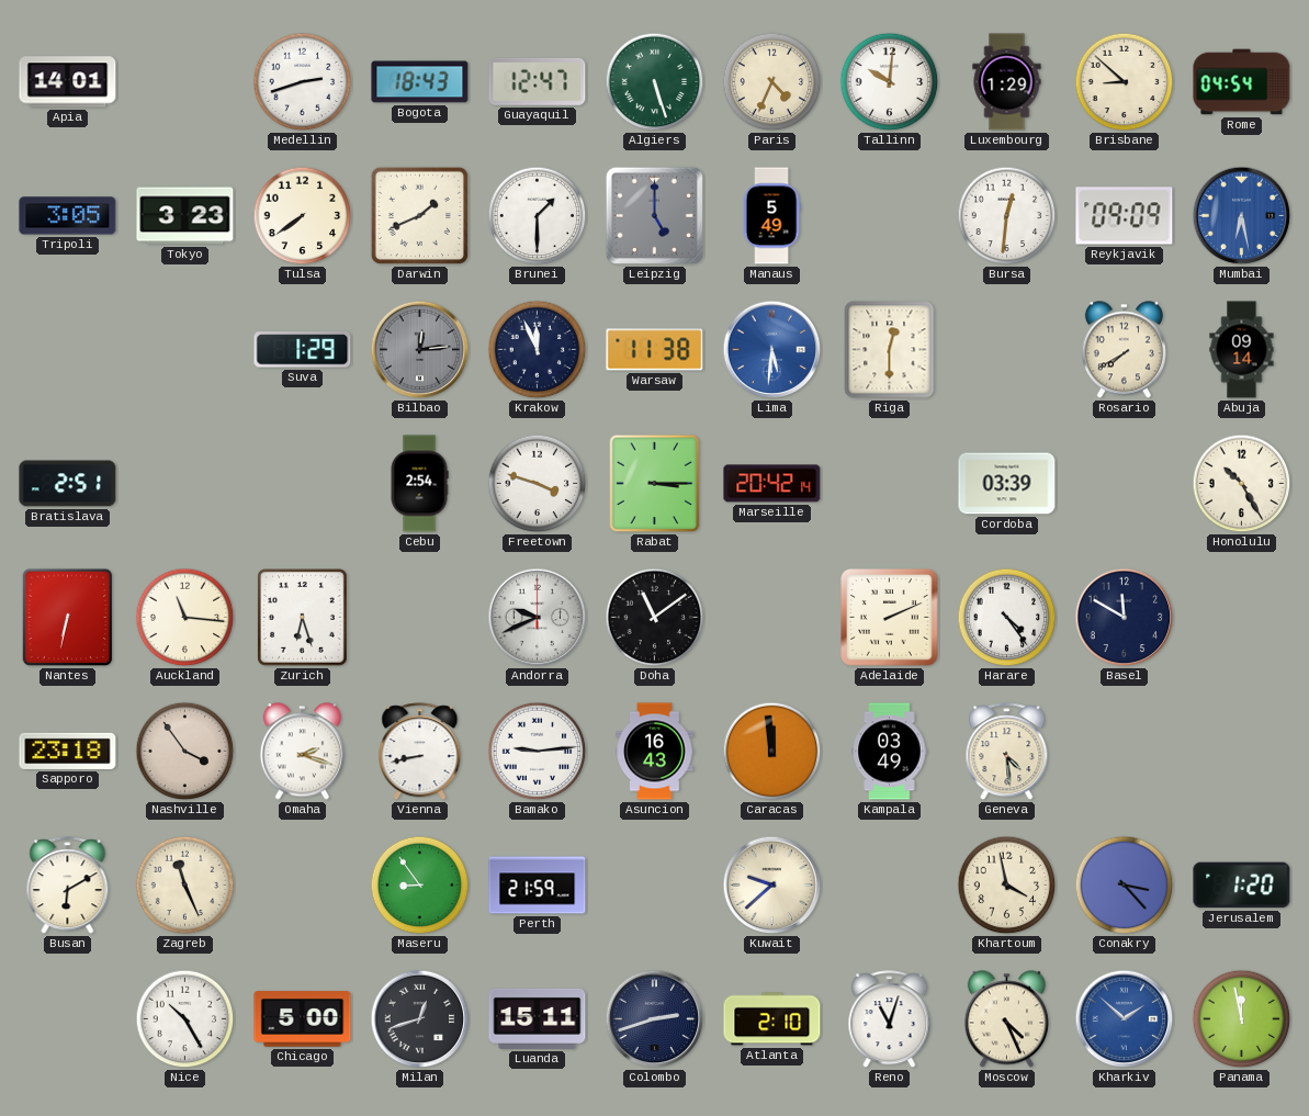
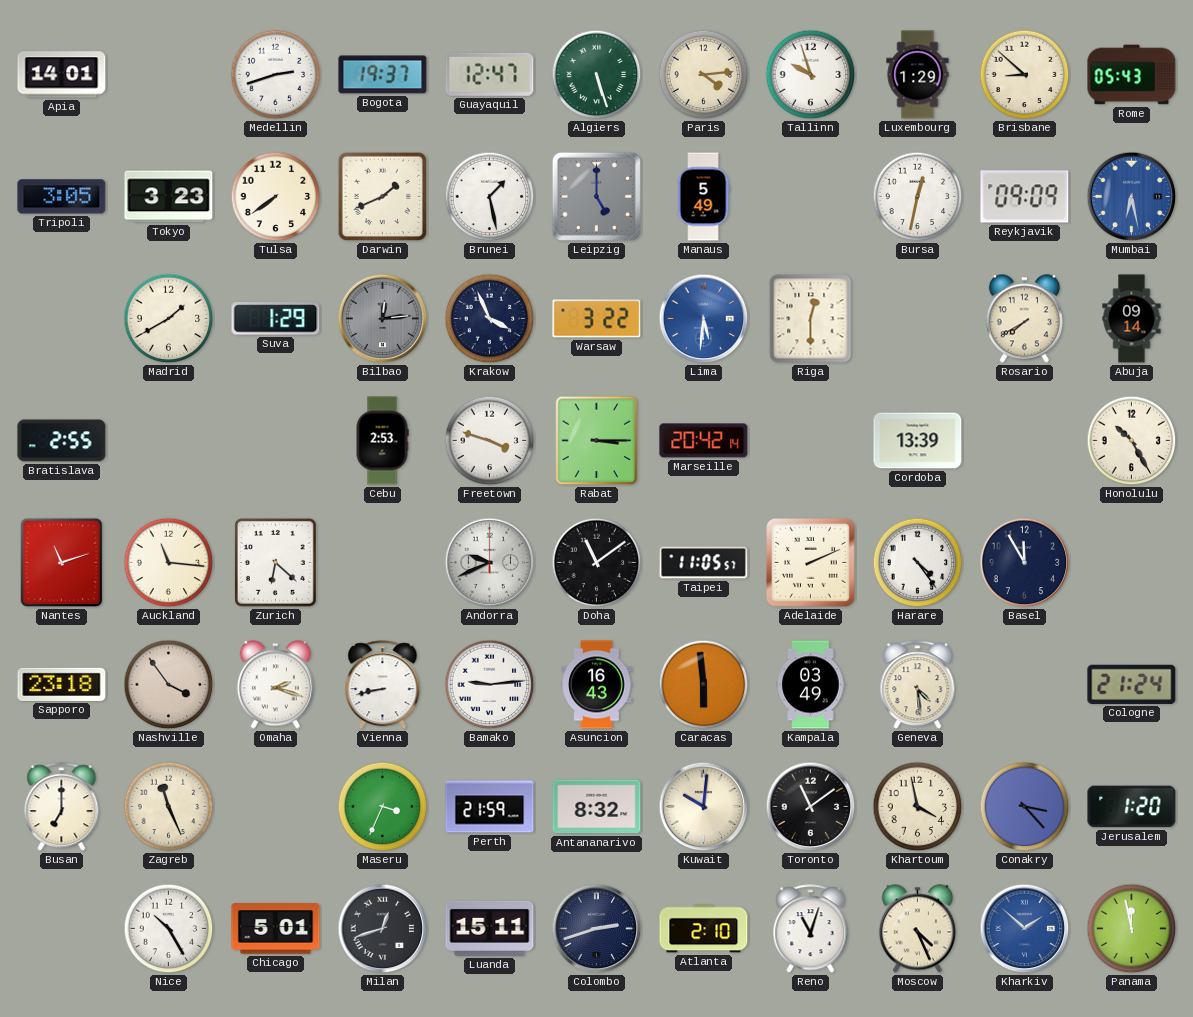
Bogota: 18:43 -> 19:37
Paris: 4:34 -> 4:14
Tallinn: 10:01 -> 9:57
Rome: 04:54 -> 05:43
Brunei: 1:30 -> 1:28
Bursa: 12:31 -> 12:32
Madrid: none -> 1:40
Krakow: 11:56 -> 3:56
Warsaw: 11:38 -> 3:22
Bratislava: 2:51 -> 2:55
Cebu: 2:54 -> 2:53
Cordoba: 03:39 -> 13:39
Nantes: 6:32 -> 11:12
Zurich: 6:27 -> 6:22
Taipei: none -> 11:05
Basel: 11:50 -> 11:55
Caracas: 11:59 -> 5:59
Cologne: none -> 21:24
Busan: 6:10 -> 7:00
Maseru: 8:54 -> 3:34
Antananarivo: none -> 8:32
Kuwait: 9:38 -> 10:01
Toronto: none -> 11:09
Chicago: 5:00 -> 5:01
